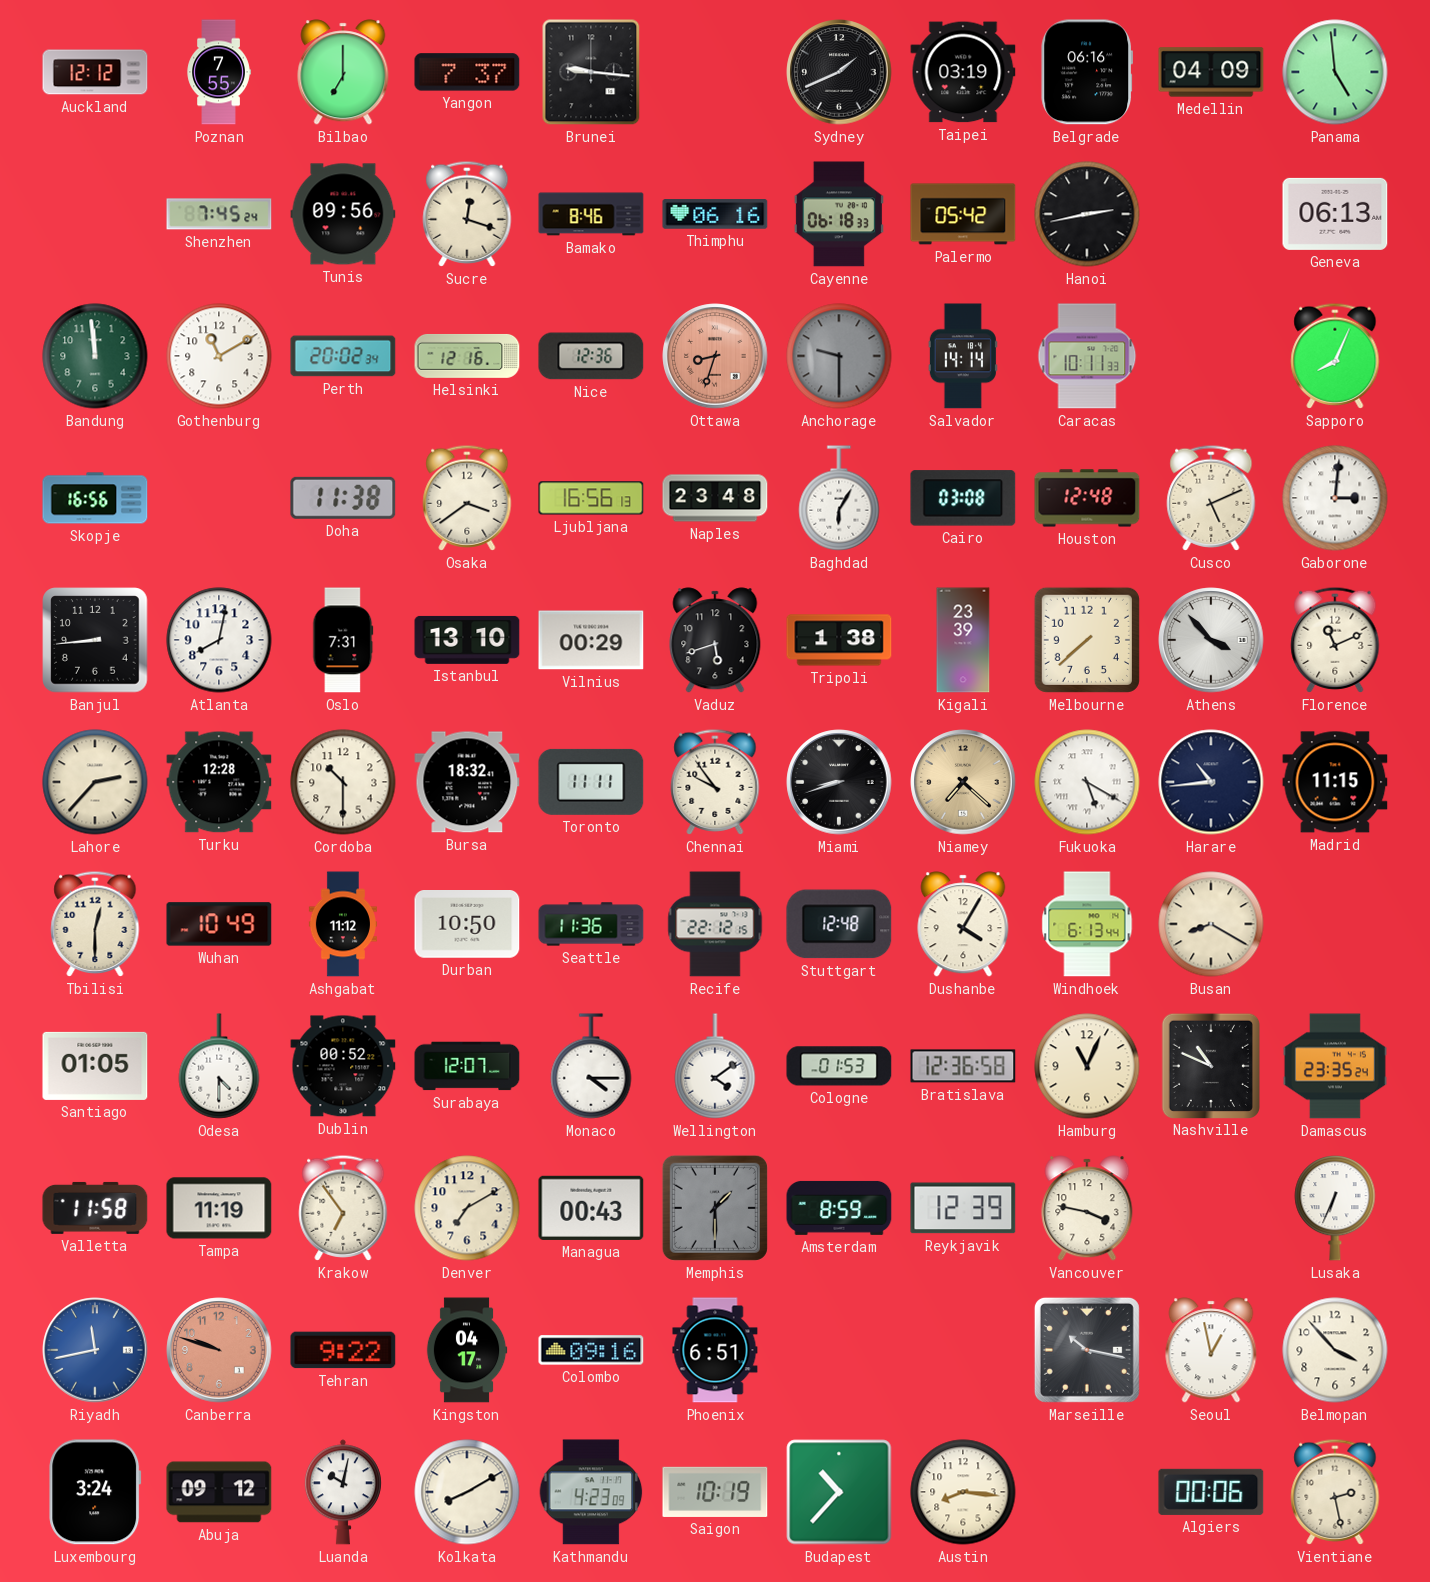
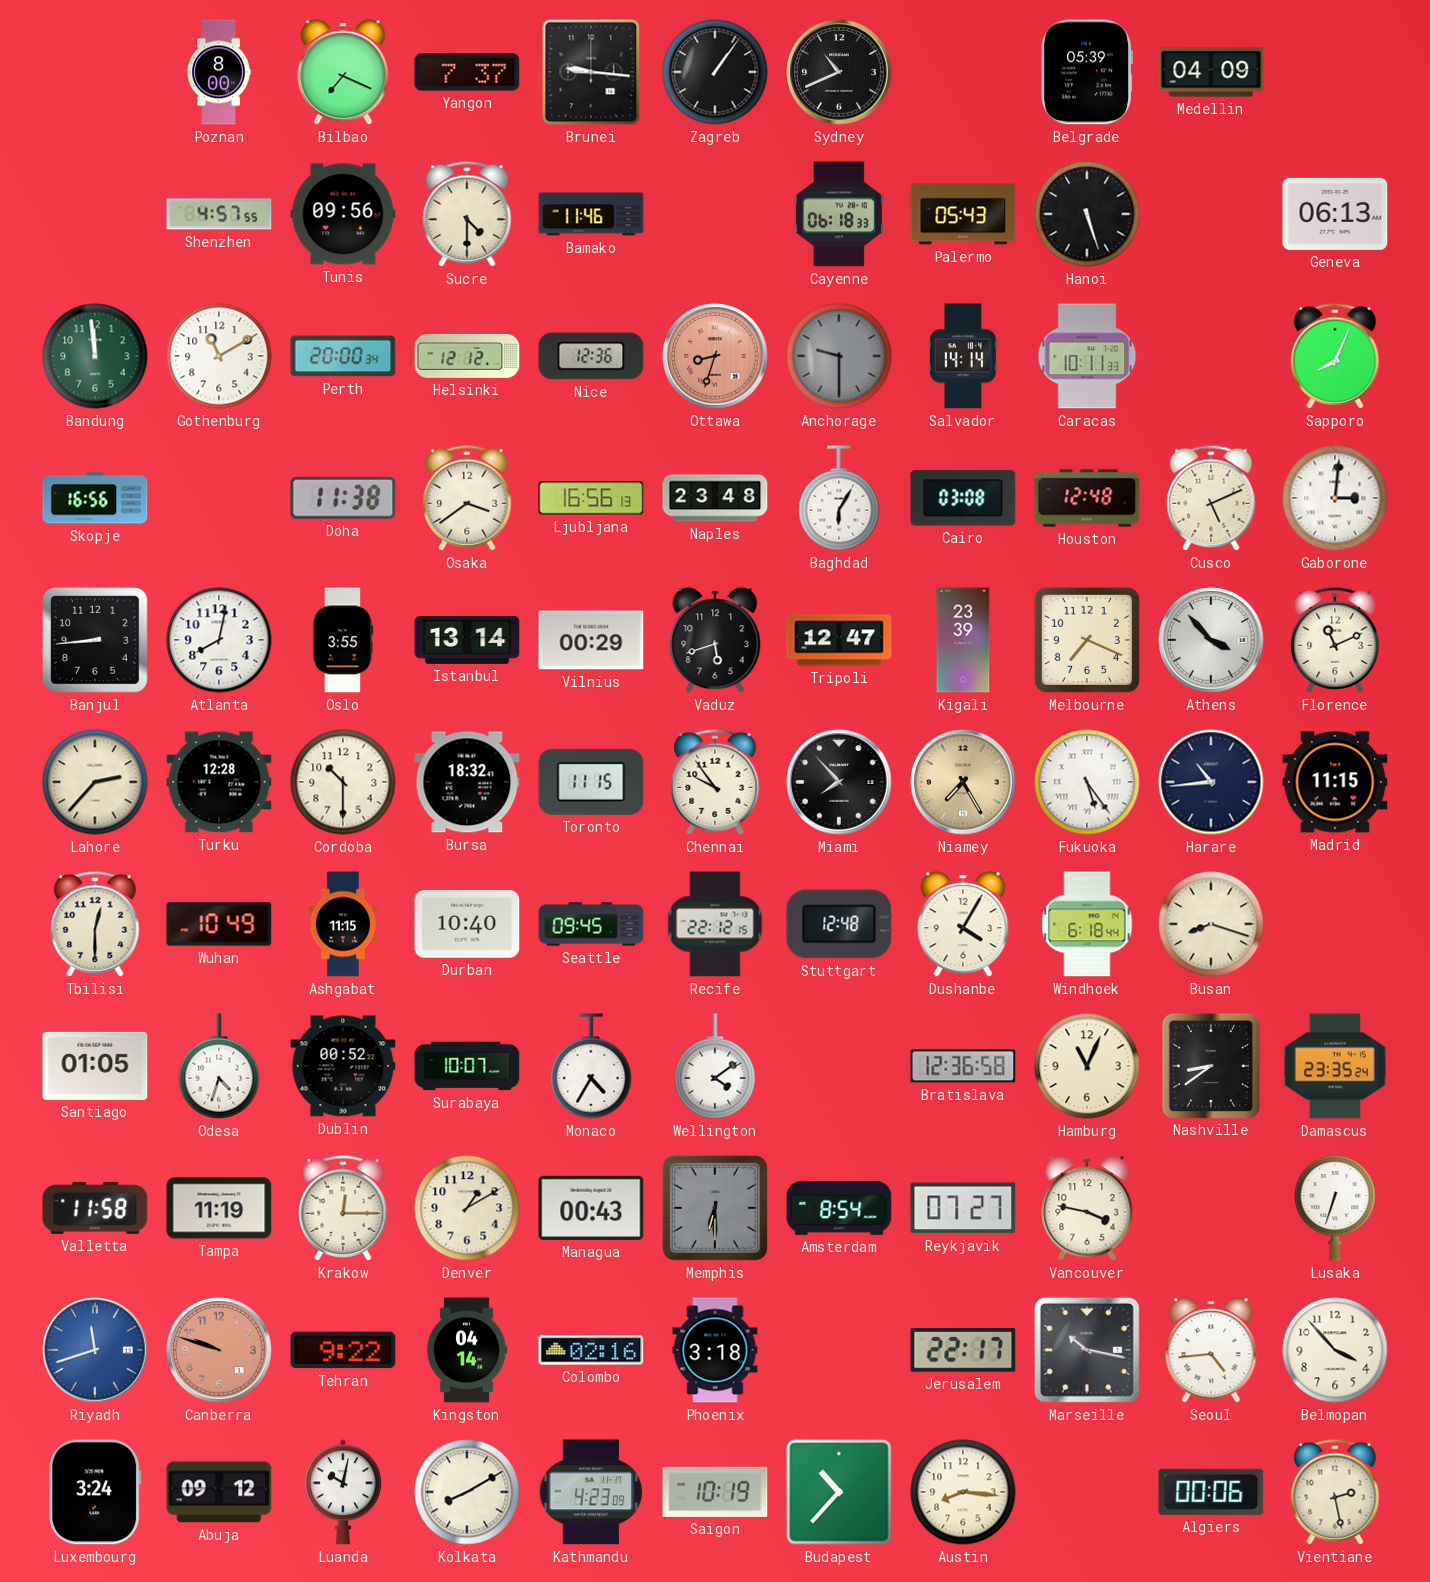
Auckland: 12:12 -> none
Poznan: 7:55 -> 8:00
Bilbao: 7:00 -> 7:19
Zagreb: none -> 1:06
Sydney: 1:41 -> 10:41
Taipei: 03:19 -> none
Belgrade: 06:16 -> 05:39
Panama: 4:59 -> none
Shenzhen: 7:45 -> 4:57
Sucre: 12:18 -> 4:30
Bamako: 8:46 -> 11:46
Thimphu: 06:16 -> none
Palermo: 05:42 -> 05:43
Hanoi: 2:43 -> 5:27
Perth: 20:02 -> 20:00
Helsinki: 12:16 -> 12:12
Oslo: 7:31 -> 3:55
Istanbul: 13:10 -> 13:14
Tripoli: 1:38 -> 12:47
Melbourne: 7:38 -> 7:19
Toronto: 11:11 -> 11:15
Miami: 8:42 -> 7:53
Niamey: 7:22 -> 7:25
Fukuoka: 5:20 -> 5:24
Ashgabat: 11:12 -> 11:15
Durban: 10:50 -> 10:40
Seattle: 11:36 -> 09:45
Windhoek: 6:13 -> 6:18
Busan: 8:20 -> 8:18
Odesa: 4:30 -> 4:33
Surabaya: 12:07 -> 10:07
Monaco: 4:15 -> 4:35
Cologne: 01:53 -> none
Nashville: 10:49 -> 8:39
Krakow: 6:54 -> 12:15
Denver: 7:10 -> 1:10
Memphis: 1:30 -> 6:30
Amsterdam: 8:59 -> 8:54
Reykjavik: 12:39 -> 07:27
Lusaka: 6:34 -> 6:33
Riyadh: 11:43 -> 11:42
Kingston: 04:17 -> 04:14
Colombo: 09:16 -> 02:16
Phoenix: 6:51 -> 3:18
Jerusalem: none -> 22:17
Seoul: 12:58 -> 4:44
